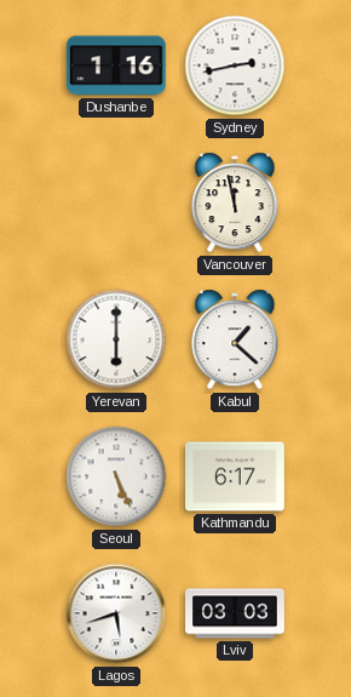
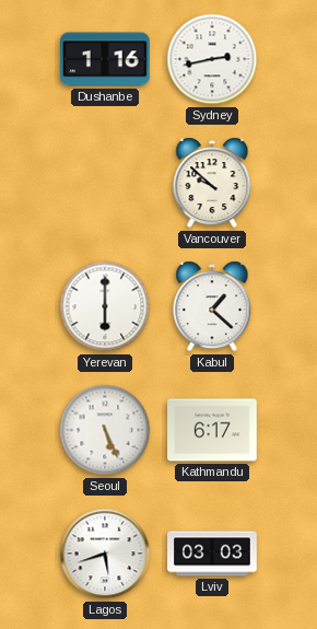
Vancouver: 11:58 -> 9:52
